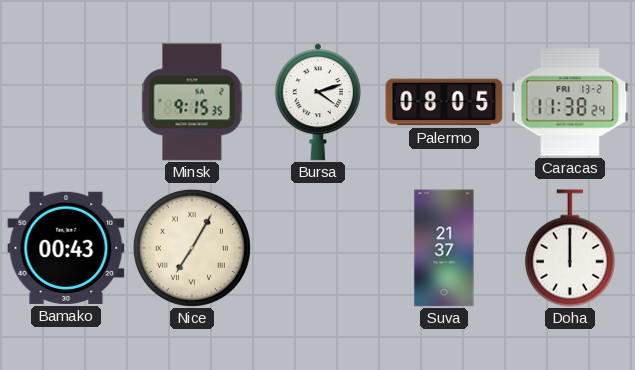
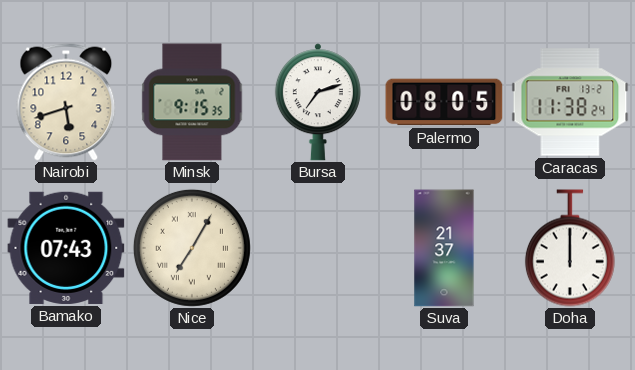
Nairobi: none -> 5:42
Bursa: 4:12 -> 7:12
Bamako: 00:43 -> 07:43
